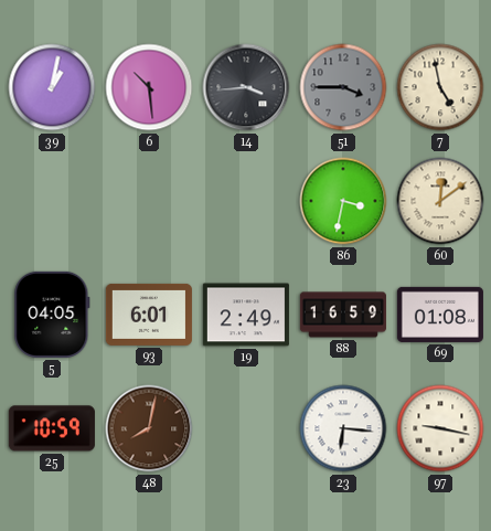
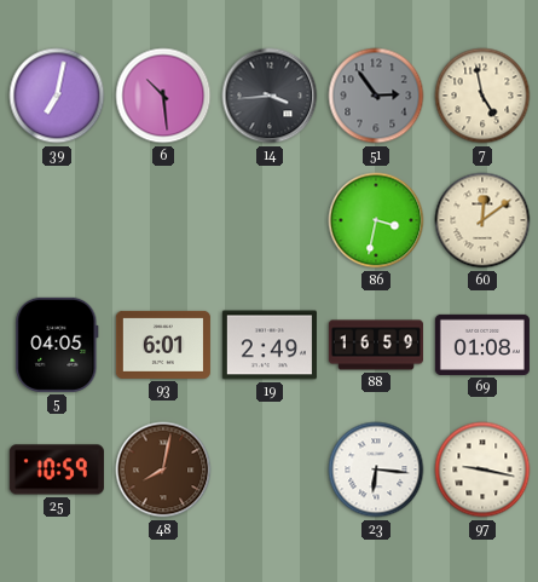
39: 1:02 -> 7:02
51: 3:45 -> 2:54
